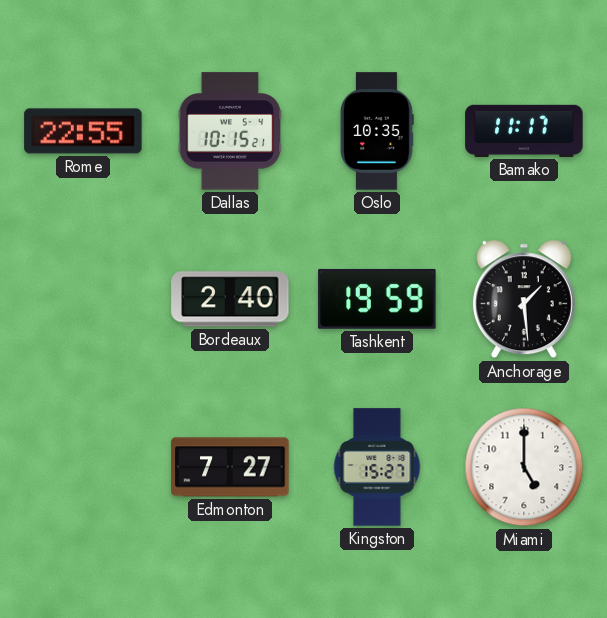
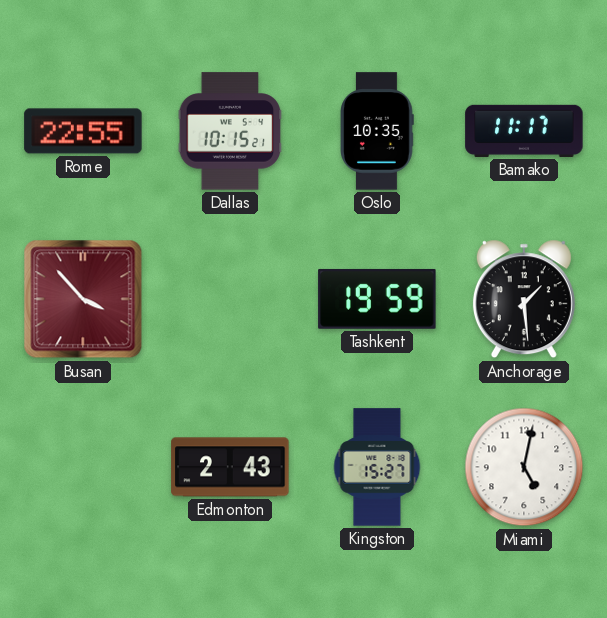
Busan: none -> 3:53
Bordeaux: 2:40 -> none
Edmonton: 7:27 -> 2:43
Miami: 5:00 -> 5:02
